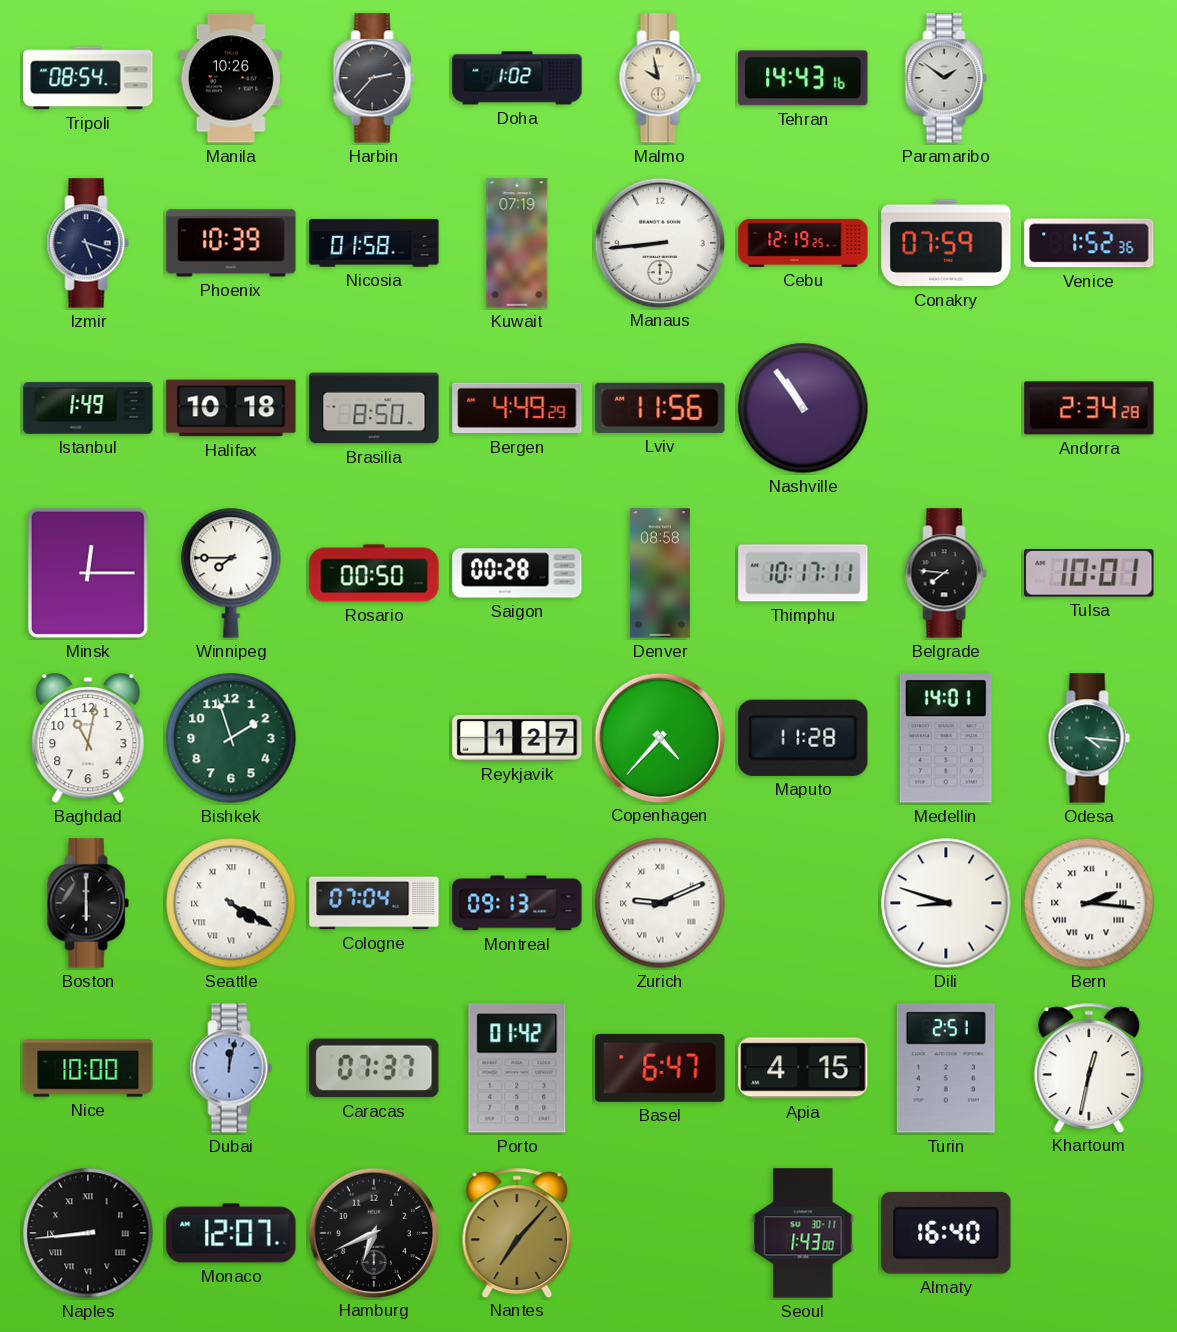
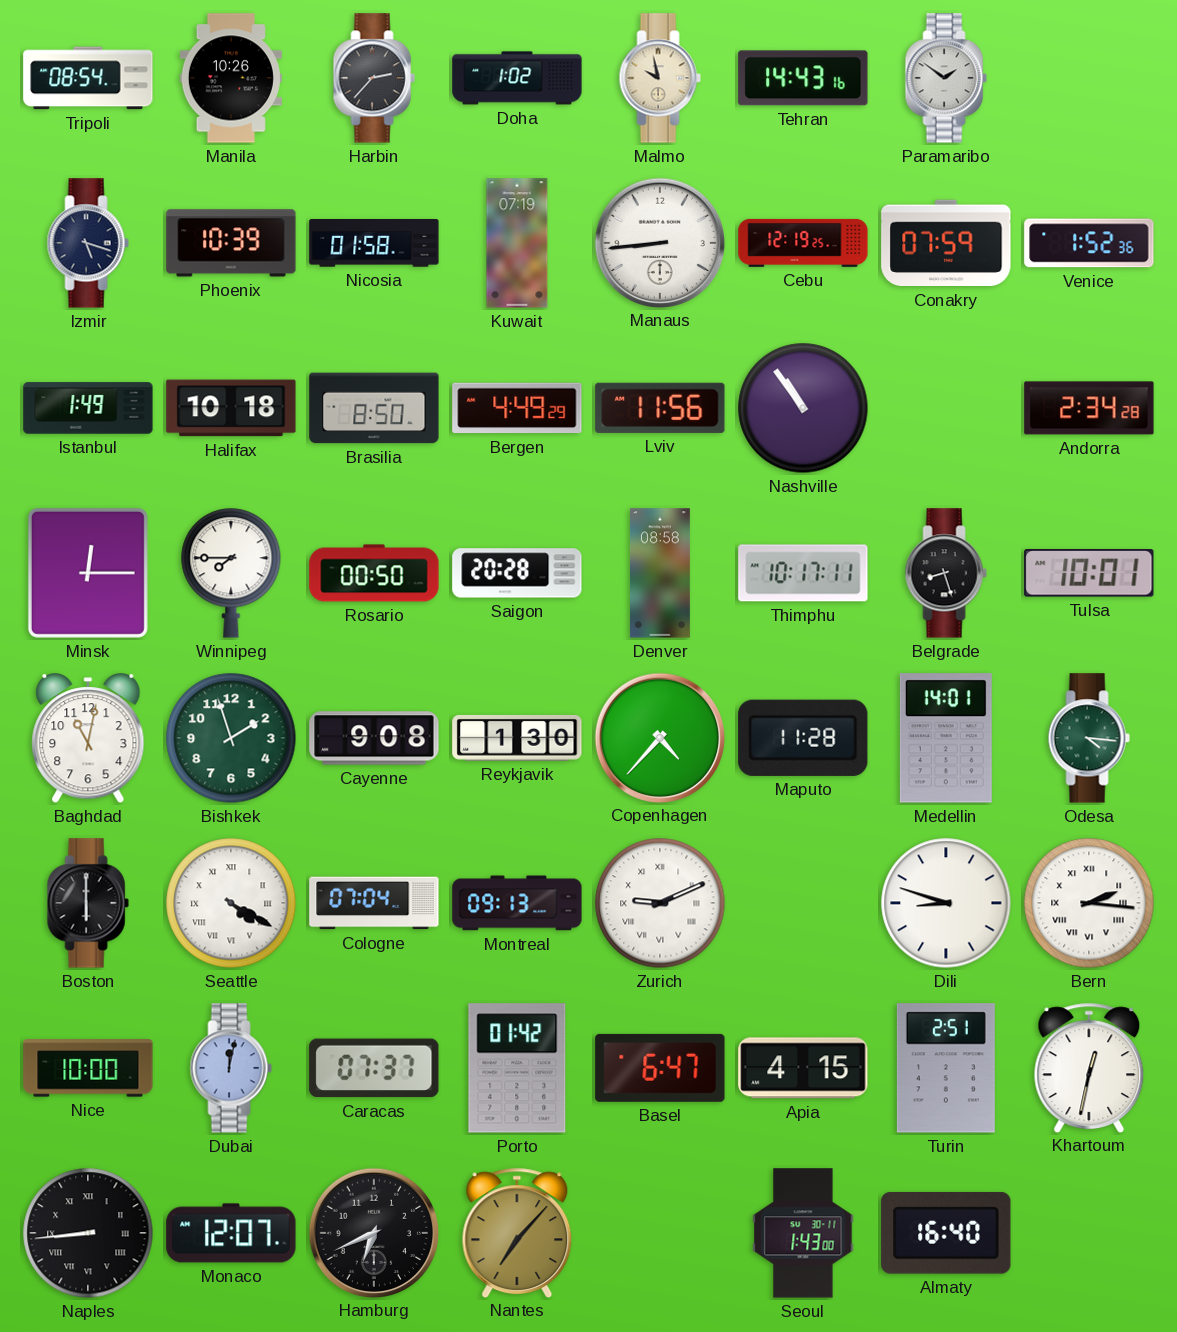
Saigon: 00:28 -> 20:28
Belgrade: 7:46 -> 8:27
Cayenne: none -> 9:08
Reykjavik: 1:27 -> 1:30
